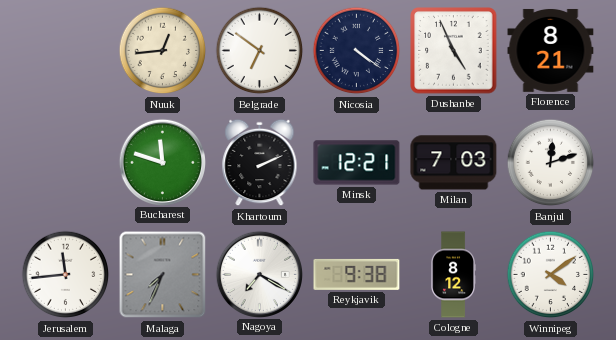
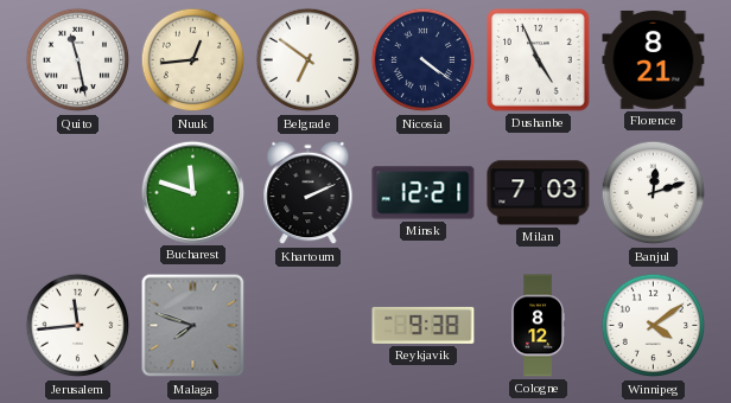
Quito: none -> 11:28
Malaga: 7:34 -> 7:48
Nagoya: 7:20 -> none
